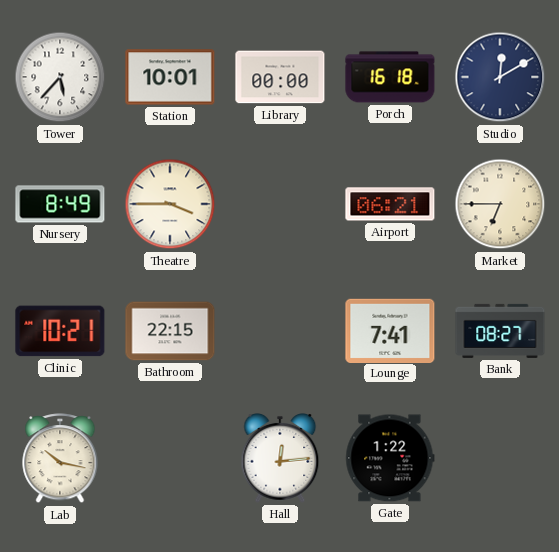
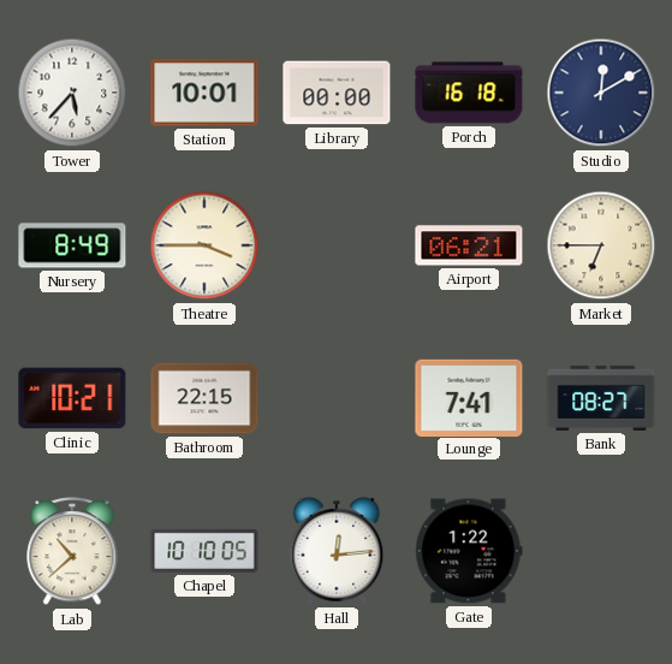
Lab: 10:17 -> 10:38
Chapel: none -> 10:10
